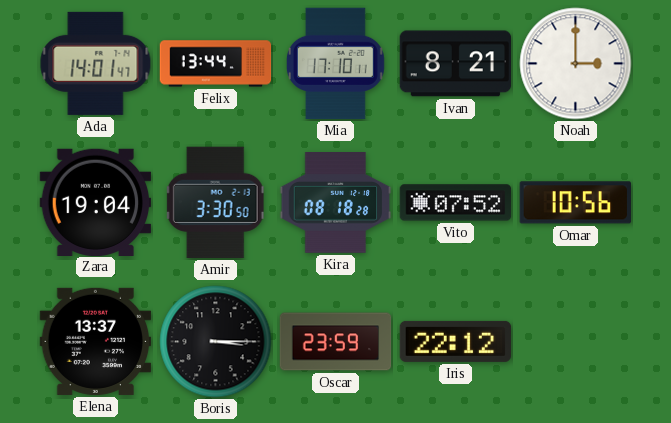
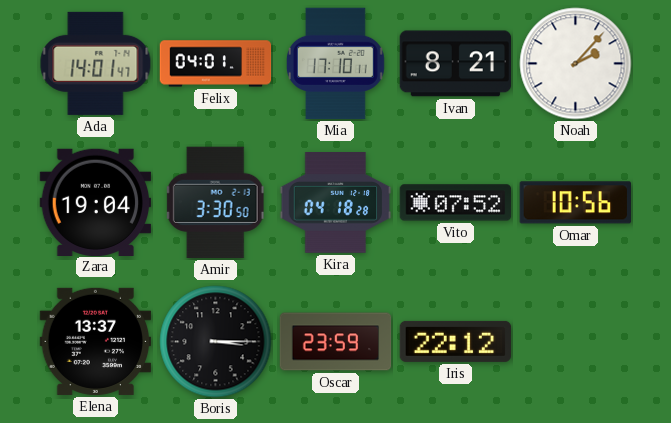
Felix: 13:44 -> 04:01
Noah: 3:00 -> 2:07
Kira: 08:18 -> 04:18
